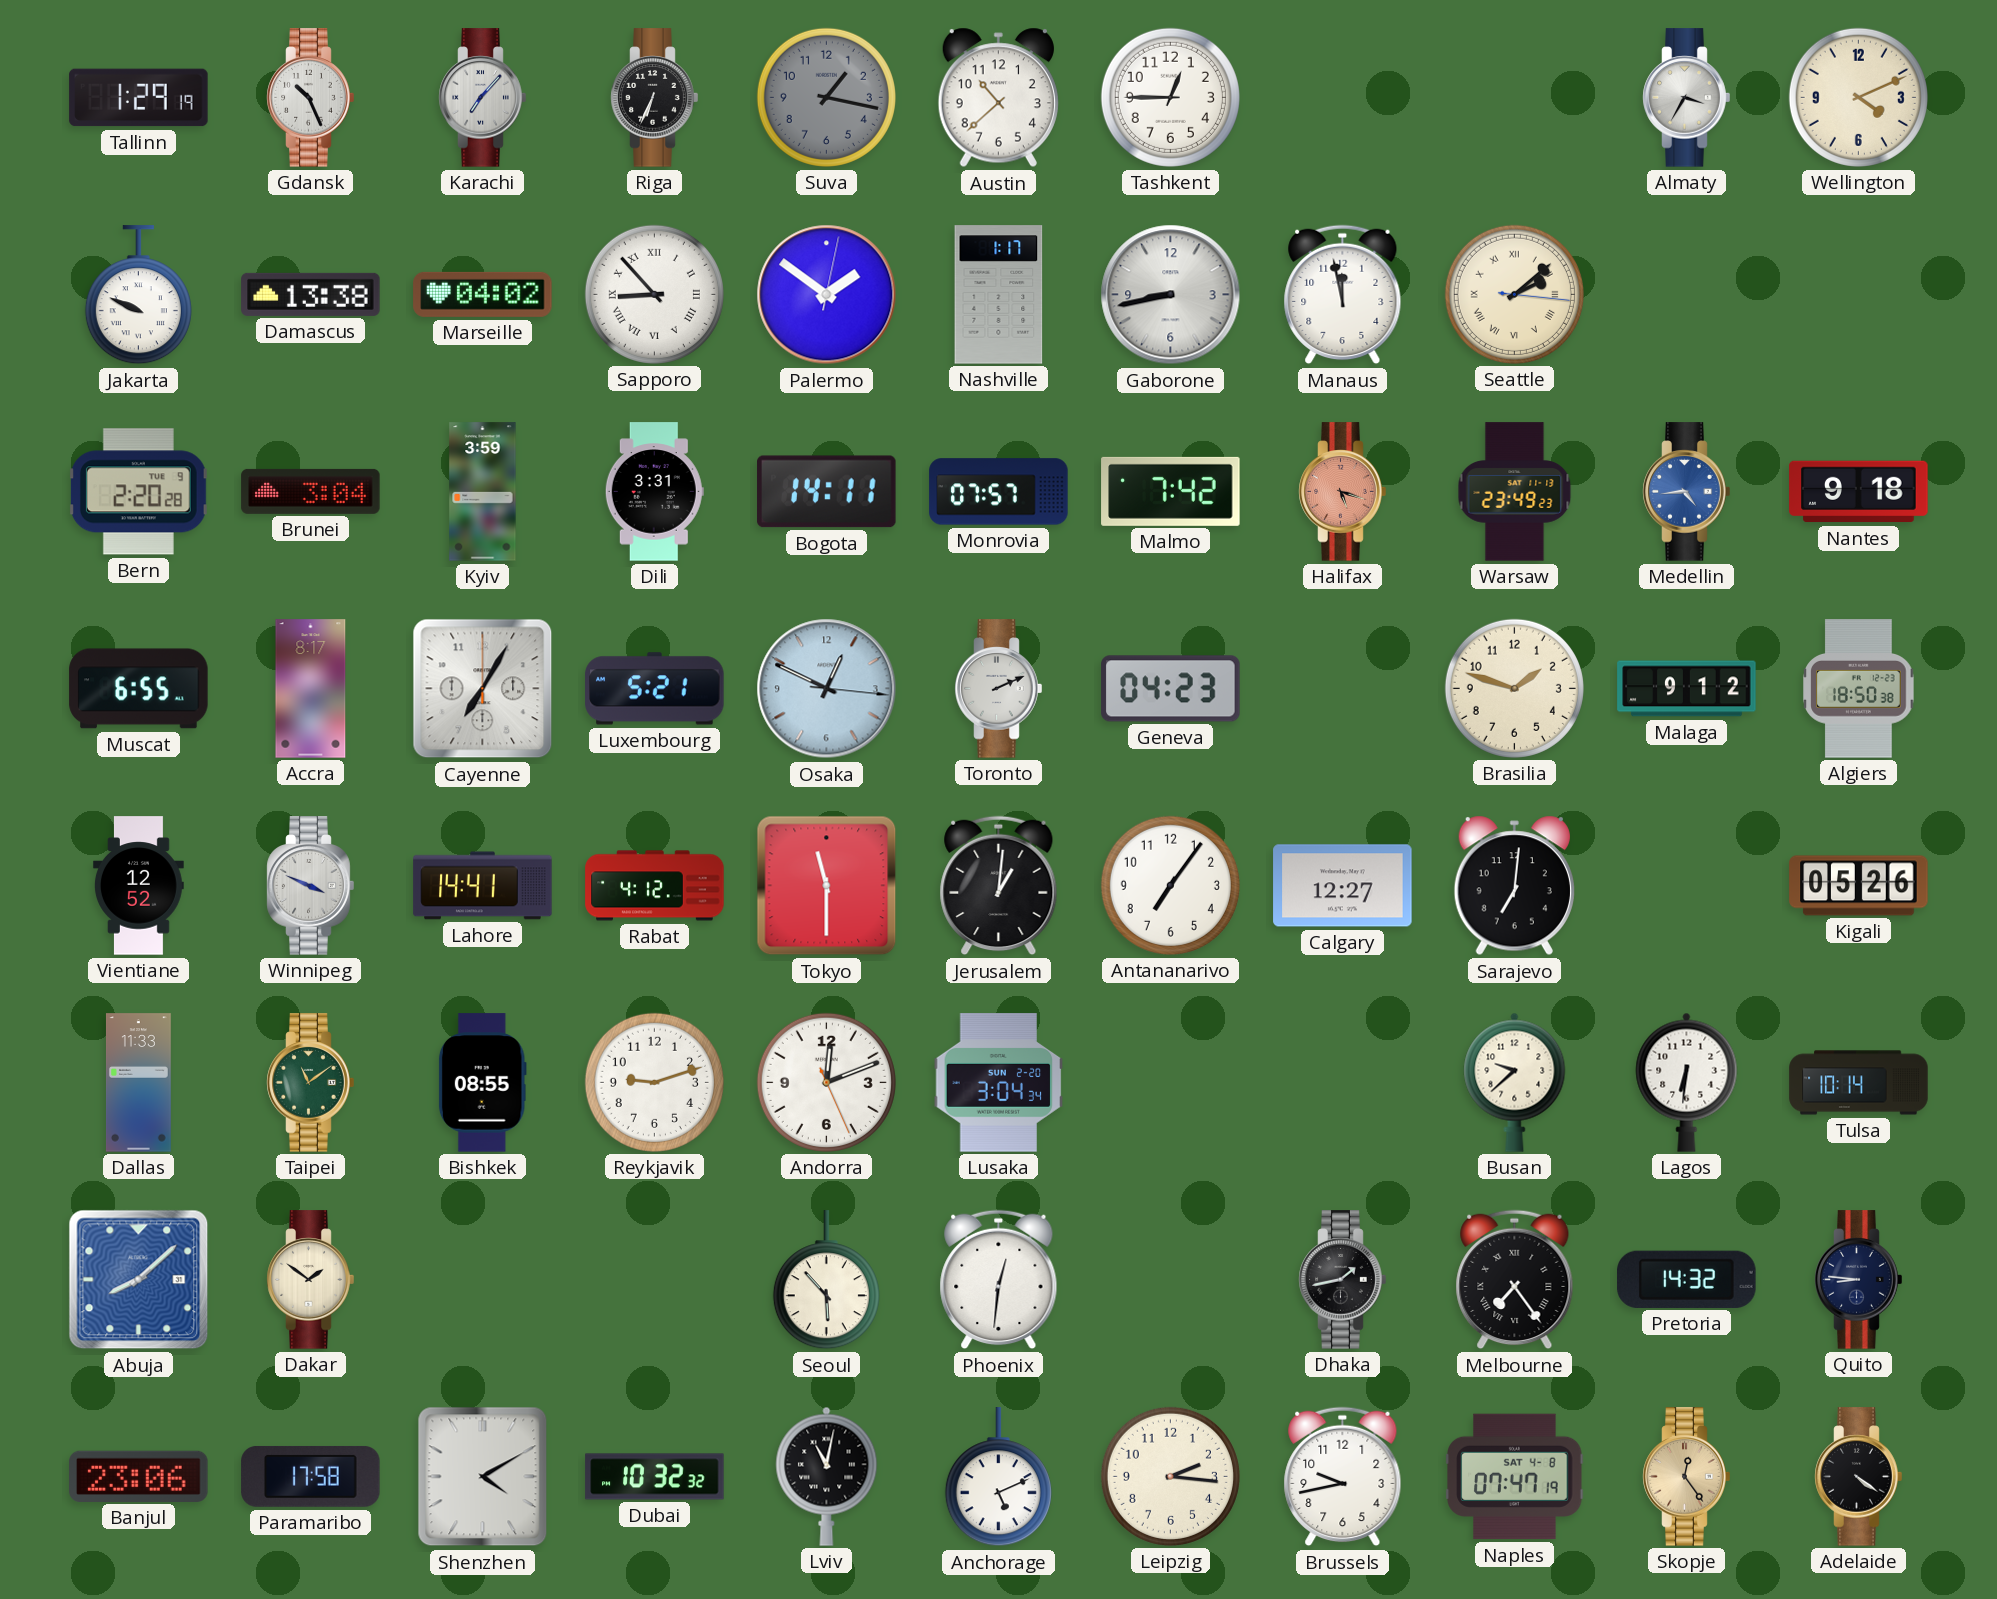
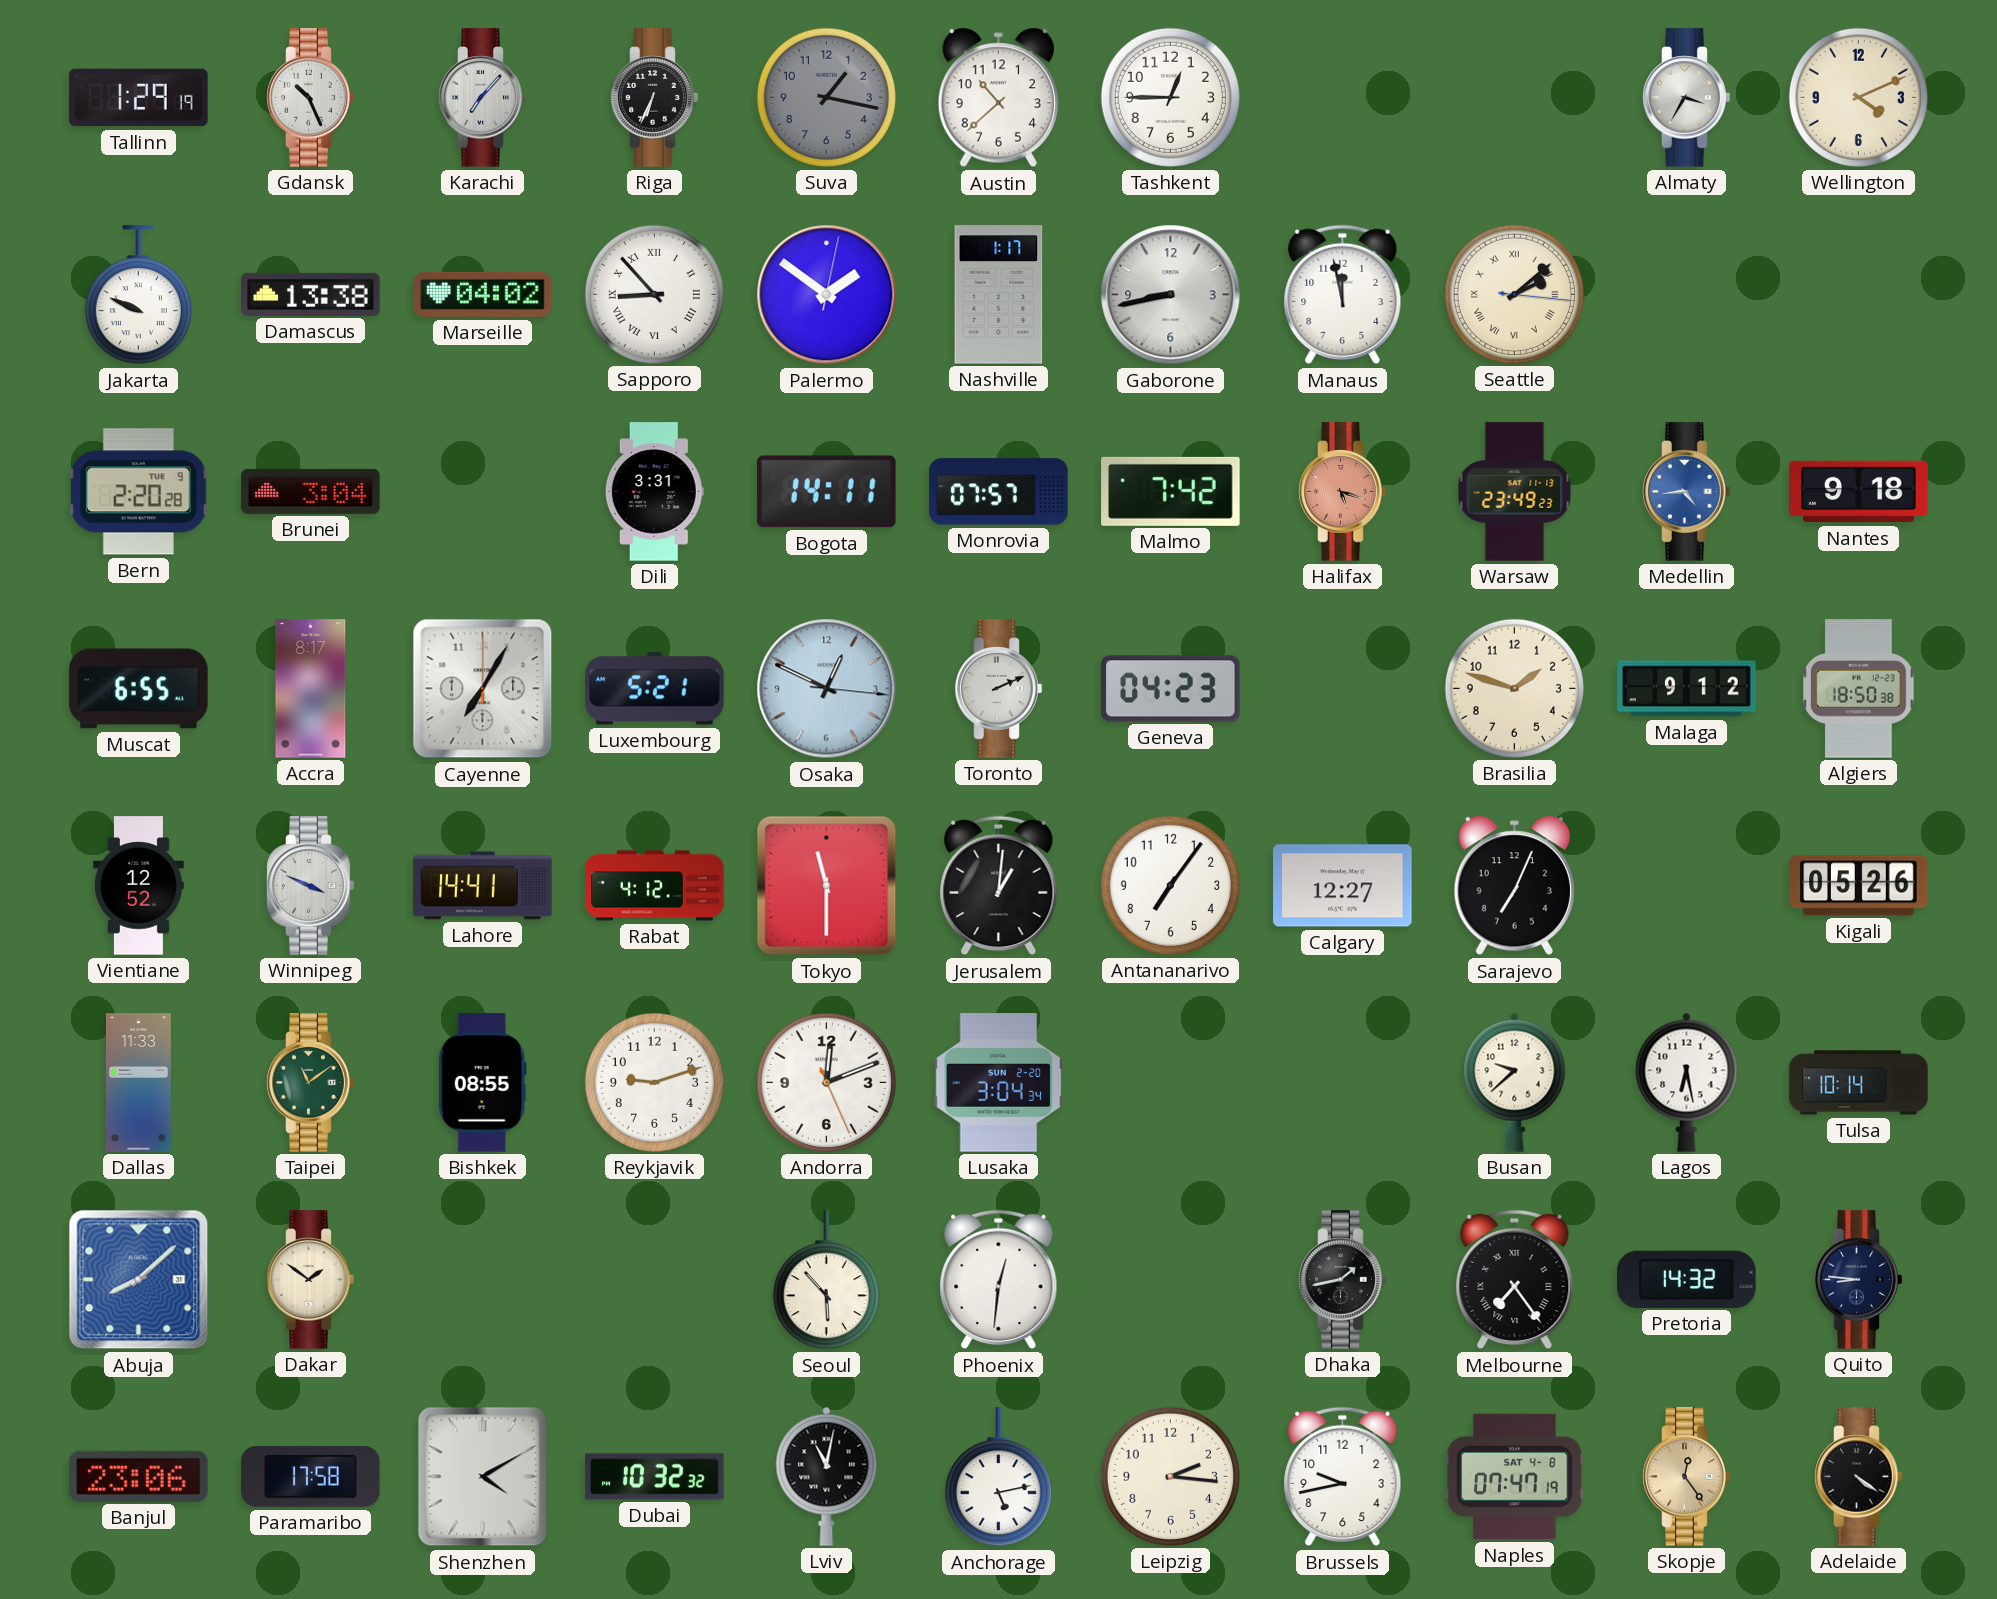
Kyiv: 3:59 -> none
Sarajevo: 7:01 -> 7:04
Lagos: 6:31 -> 6:28
Anchorage: 5:11 -> 5:13
